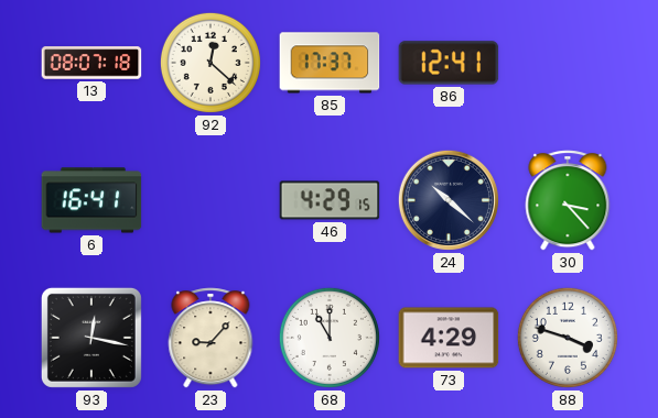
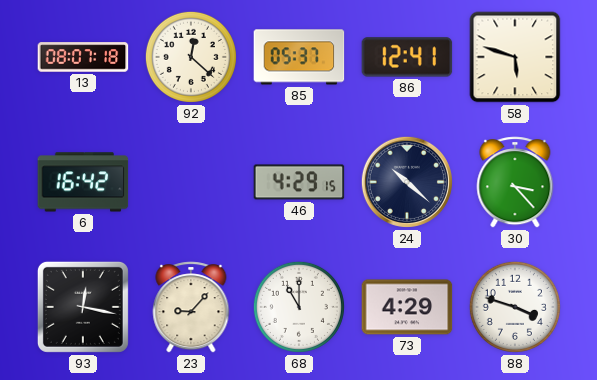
85: 17:37 -> 05:37
58: none -> 5:48
6: 16:41 -> 16:42
